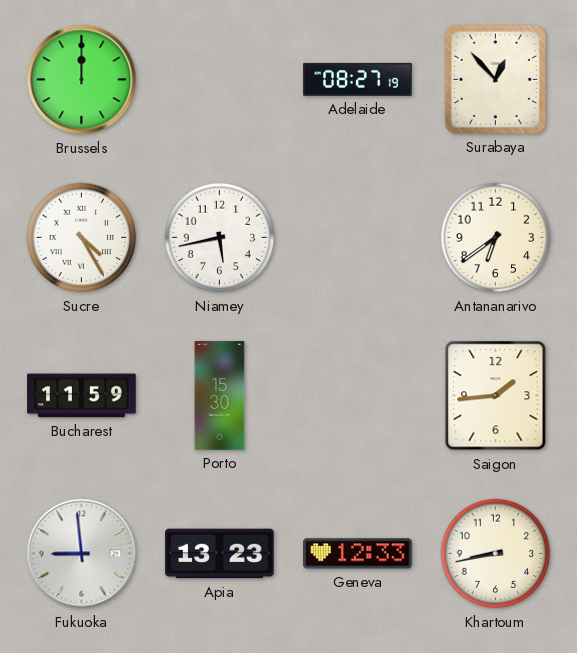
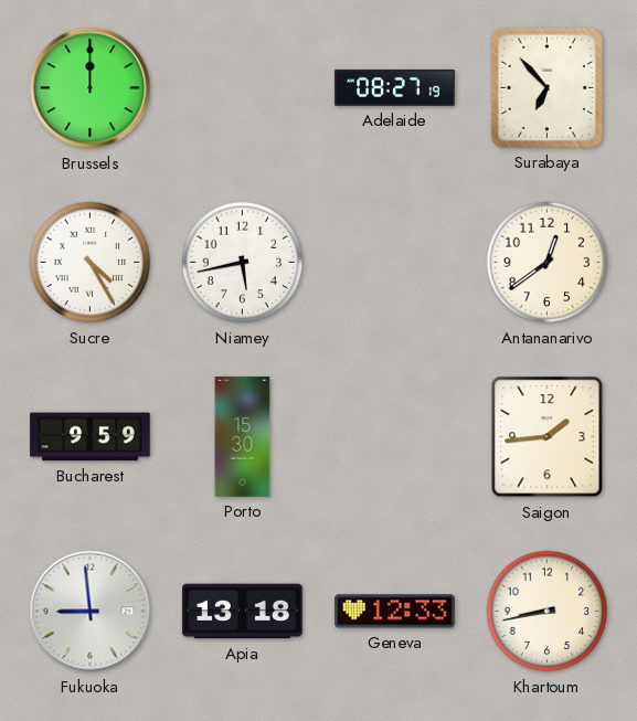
Surabaya: 12:53 -> 6:53
Antananarivo: 6:39 -> 12:39
Bucharest: 11:59 -> 9:59
Apia: 13:23 -> 13:18
